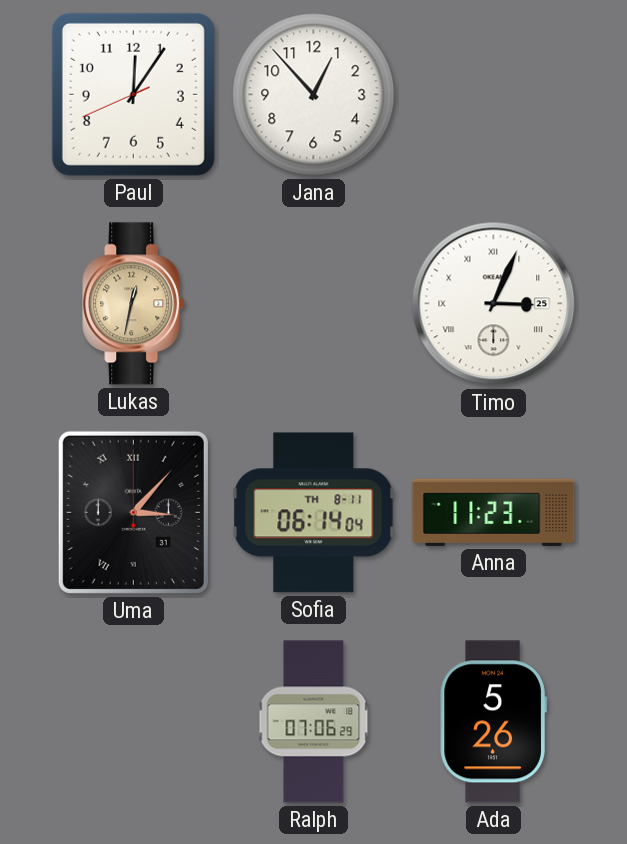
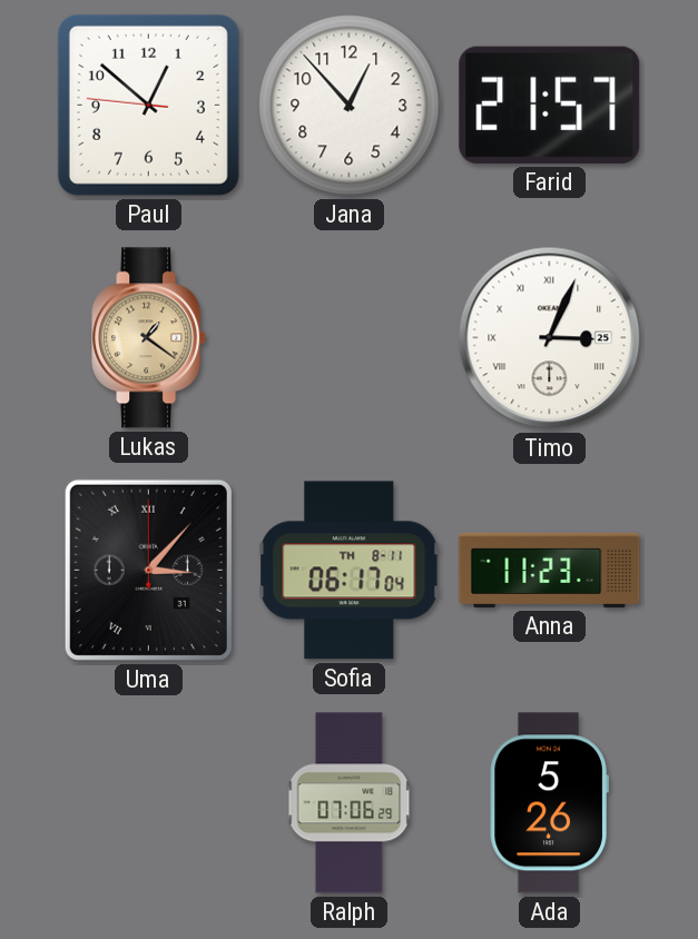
Paul: 12:05 -> 12:51
Farid: none -> 21:57
Lukas: 12:32 -> 1:21
Sofia: 06:14 -> 06:17
